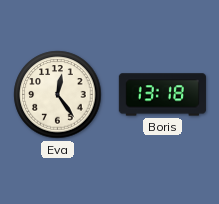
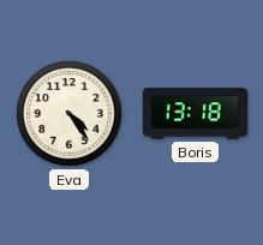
Eva: 12:24 -> 4:24
